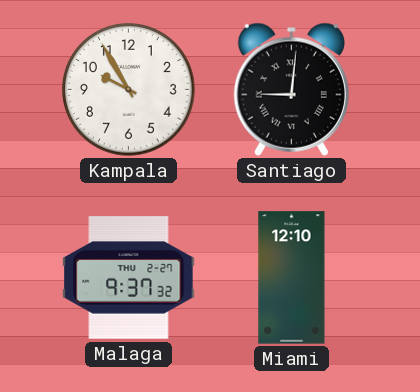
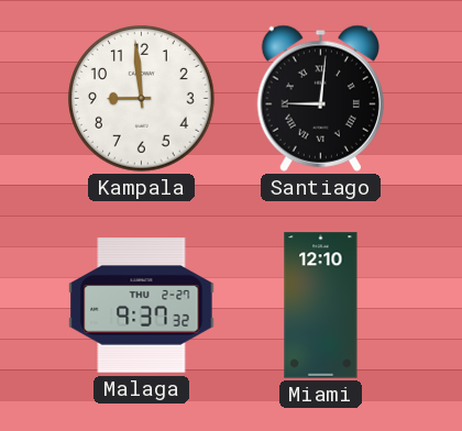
Kampala: 9:55 -> 8:59
